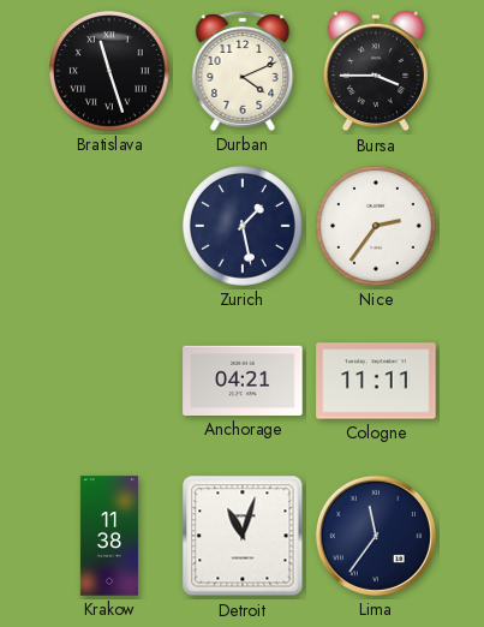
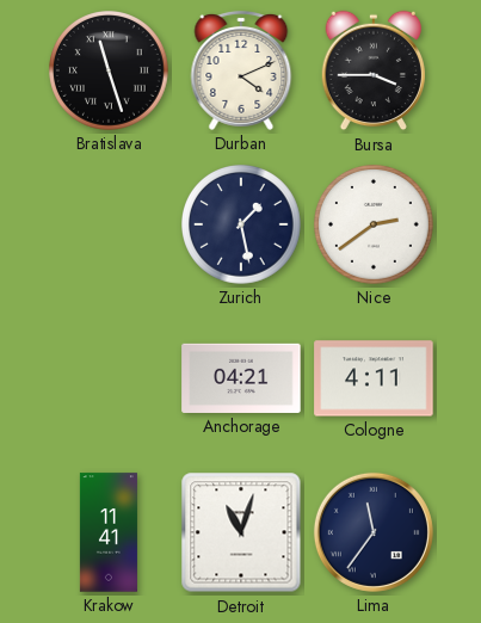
Nice: 2:36 -> 2:39
Cologne: 11:11 -> 4:11
Krakow: 11:38 -> 11:41
